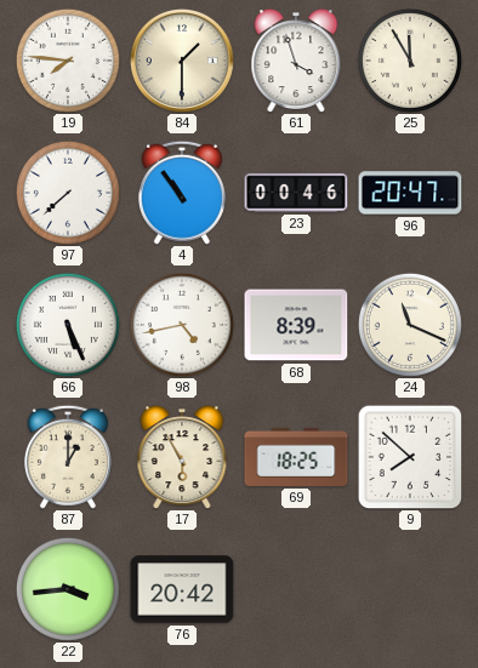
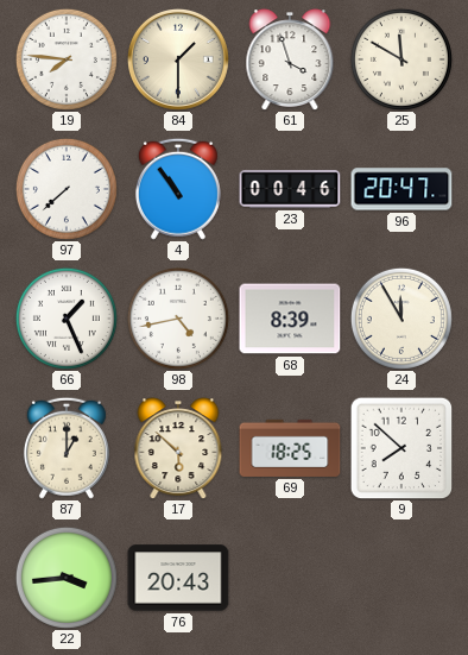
25: 11:55 -> 11:50
66: 5:26 -> 1:26
24: 11:19 -> 11:55
17: 5:55 -> 5:52
76: 20:42 -> 20:43
